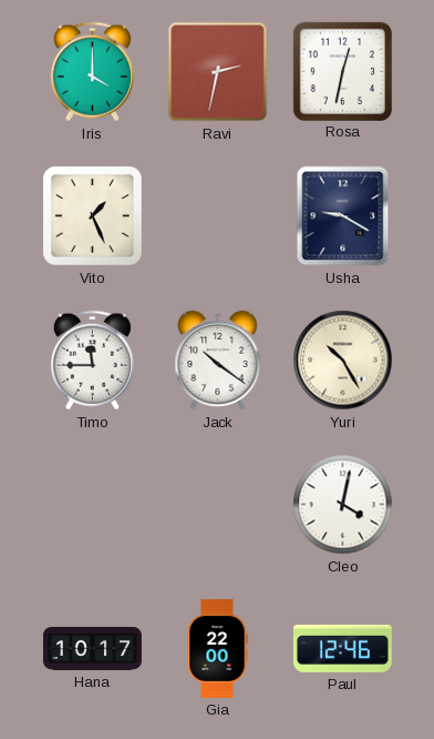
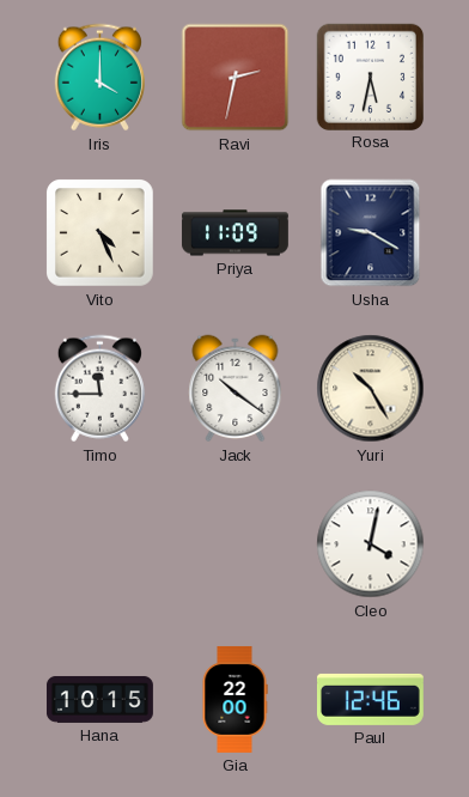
Rosa: 12:32 -> 5:32
Vito: 1:26 -> 4:26
Priya: none -> 11:09
Hana: 10:17 -> 10:15
